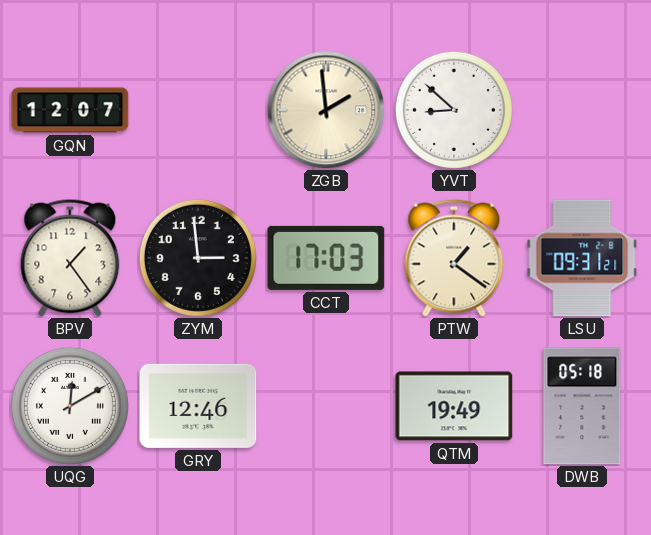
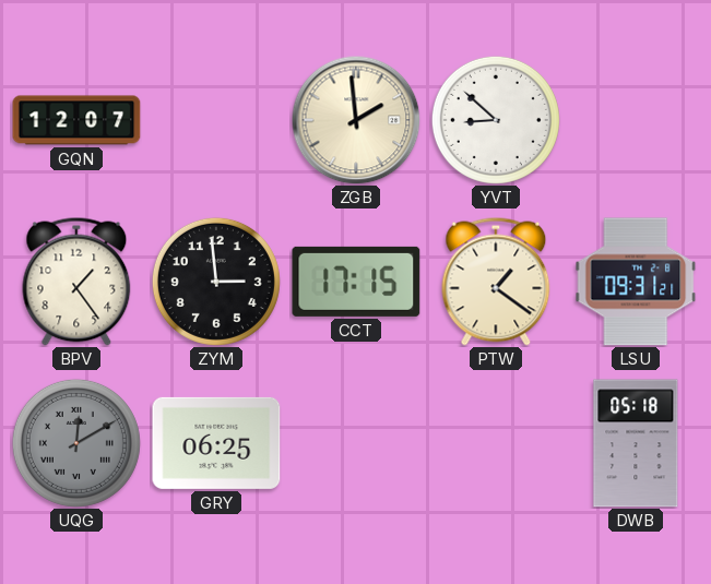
CCT: 17:03 -> 17:15
UQG dial: white -> grey
GRY: 12:46 -> 06:25
QTM: 19:49 -> none
